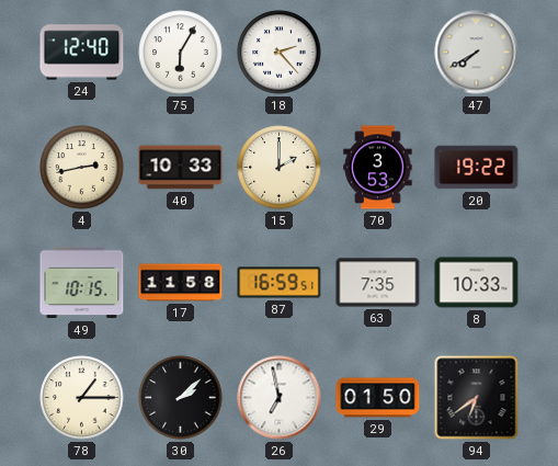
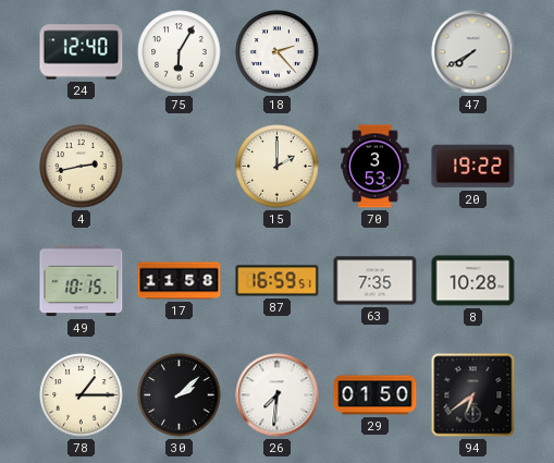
40: 10:33 -> none
8: 10:33 -> 10:28
26: 6:58 -> 7:31
